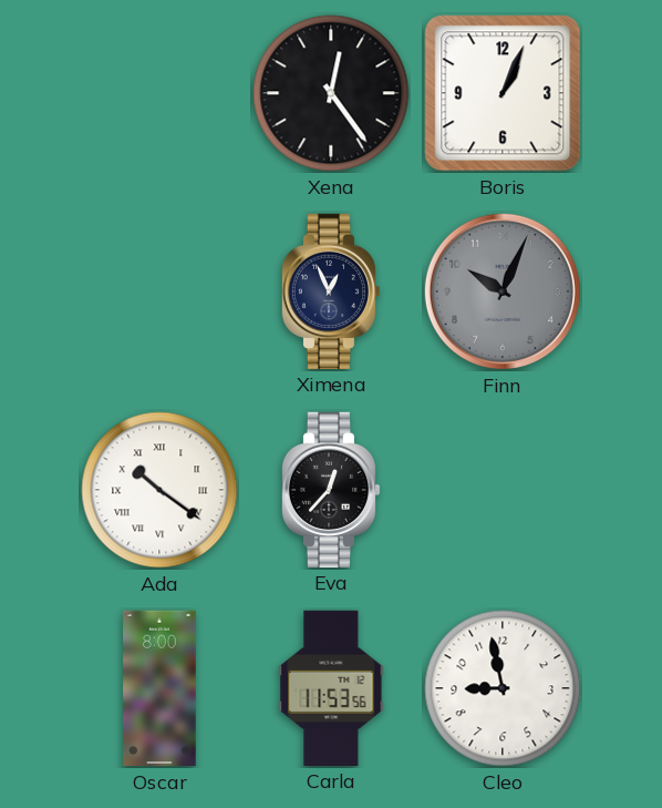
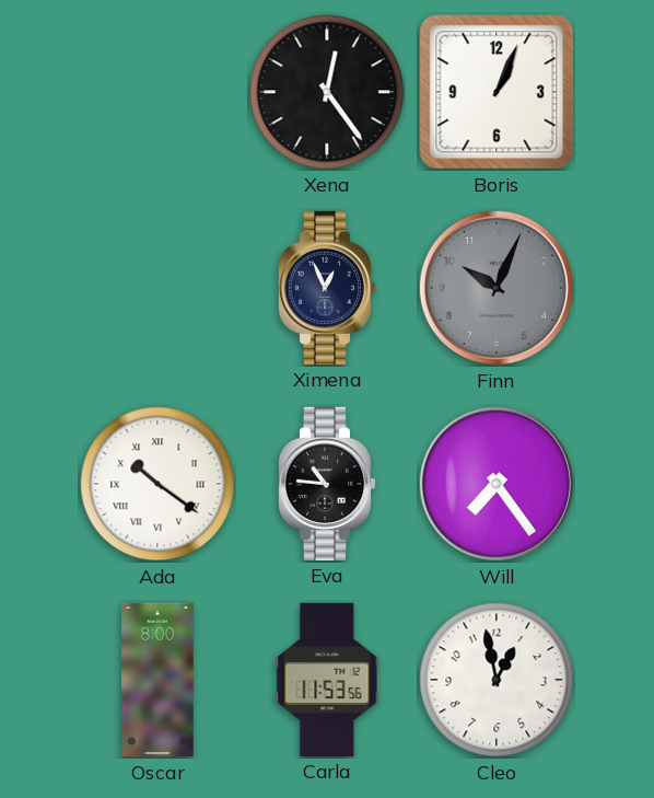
Eva: 12:37 -> 10:46
Will: none -> 7:24
Cleo: 8:58 -> 12:58
